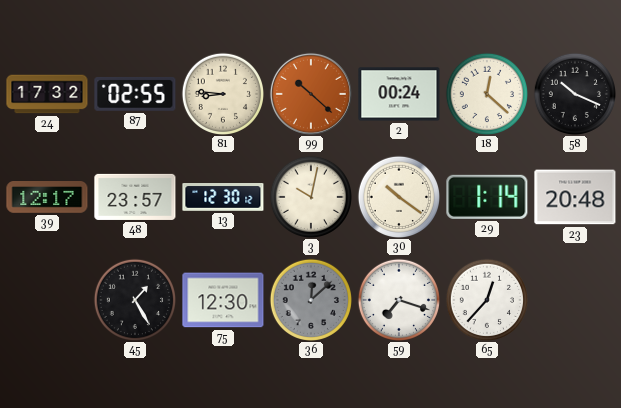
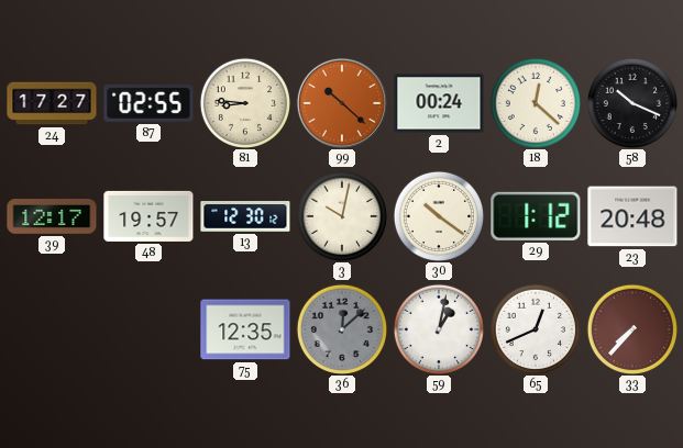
24: 17:32 -> 17:27
48: 23:57 -> 19:57
29: 1:14 -> 1:12
45: 1:25 -> none
75: 12:30 -> 12:35
59: 7:18 -> 1:02
65: 12:37 -> 12:41
33: none -> 7:37
